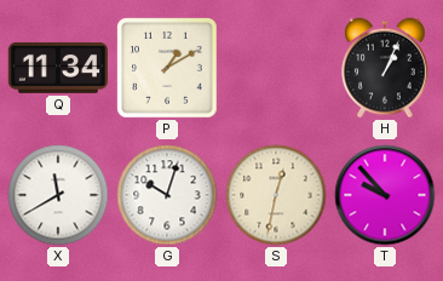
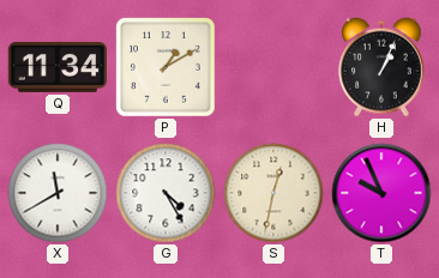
G: 10:03 -> 4:25
T: 9:53 -> 9:56
